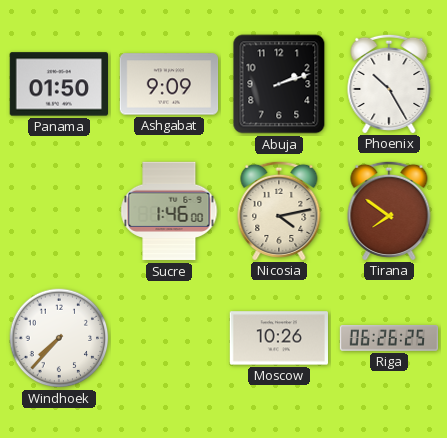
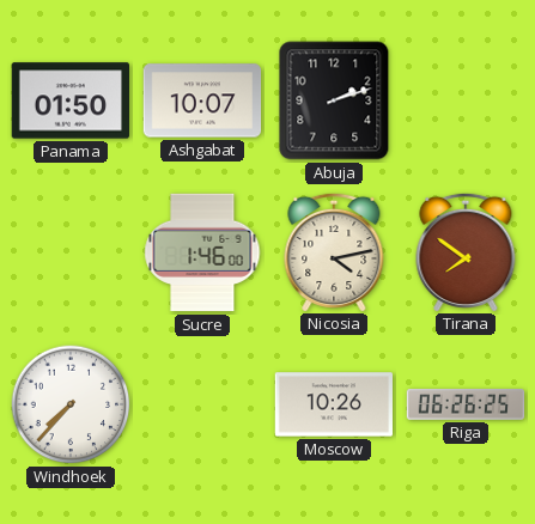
Ashgabat: 9:09 -> 10:07
Phoenix: 10:25 -> none
